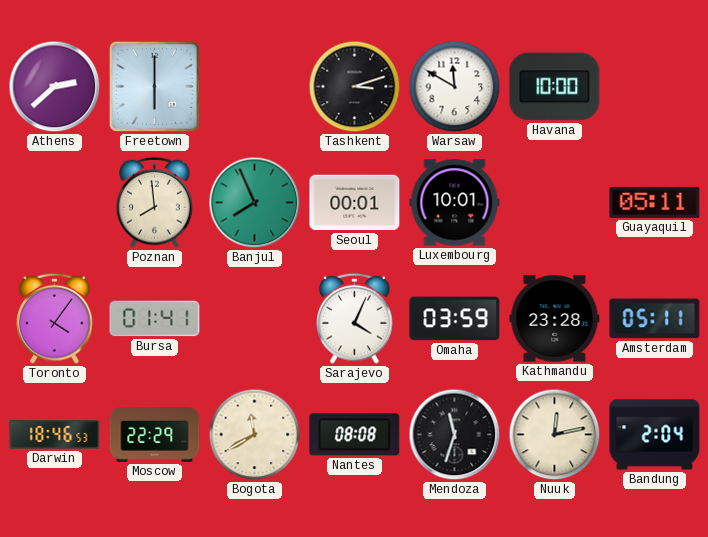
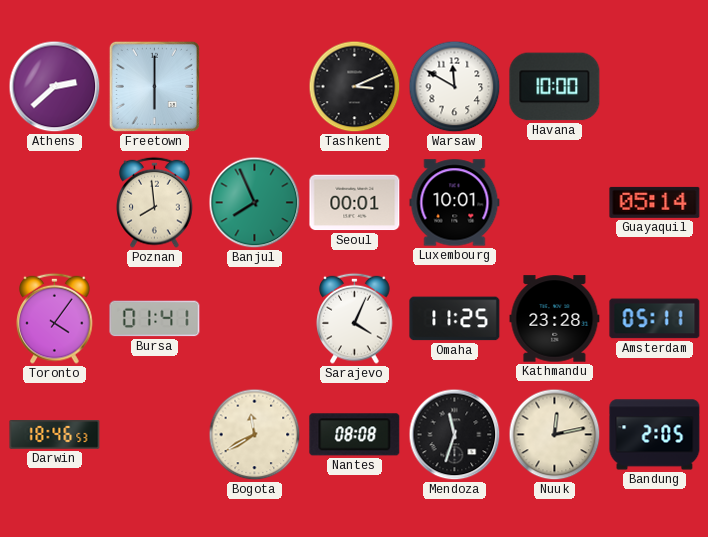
Tashkent: 3:12 -> 3:11
Guayaquil: 05:11 -> 05:14
Omaha: 03:59 -> 11:25
Moscow: 22:29 -> none
Bandung: 2:04 -> 2:05
